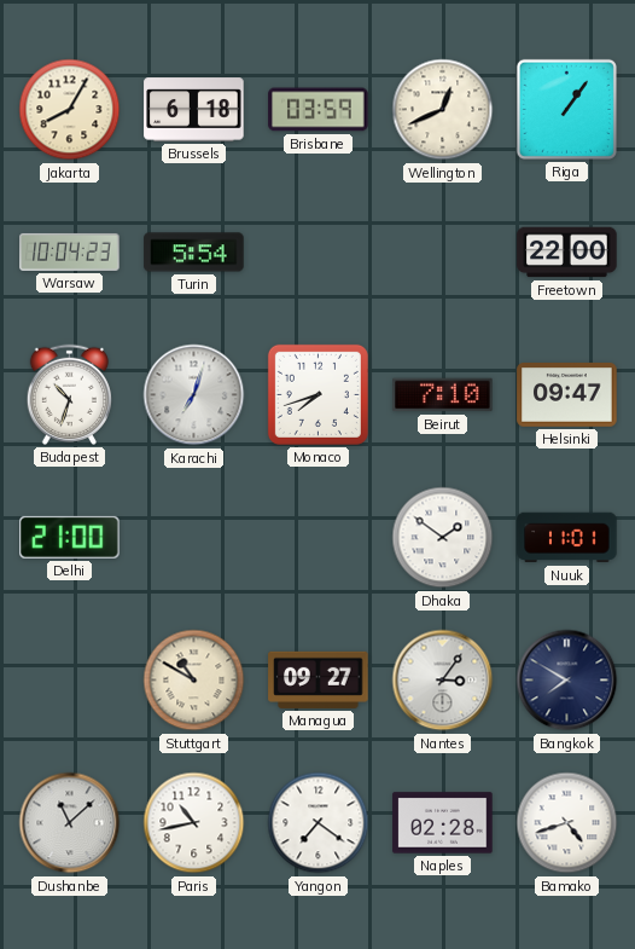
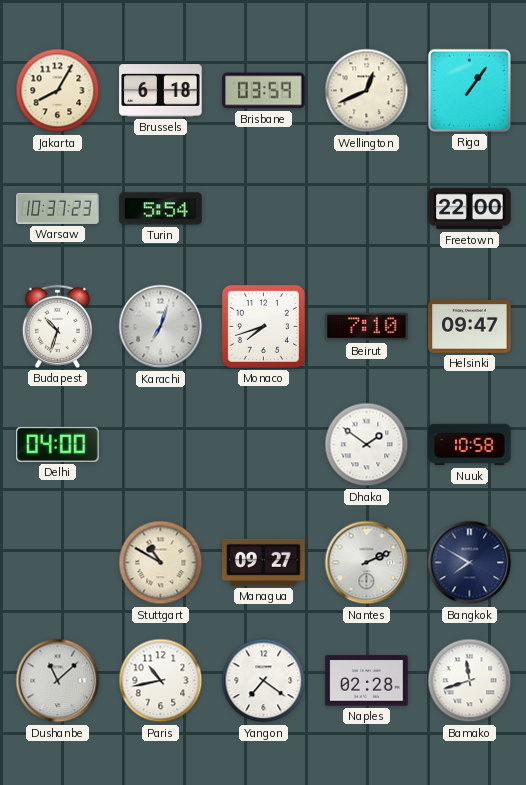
Warsaw: 10:04 -> 10:37
Delhi: 21:00 -> 04:00
Nuuk: 11:01 -> 10:58
Nantes: 3:06 -> 2:11
Bamako: 4:42 -> 11:42
